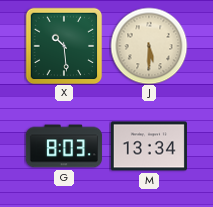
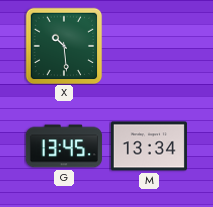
J: 5:30 -> none
G: 8:03 -> 13:45
